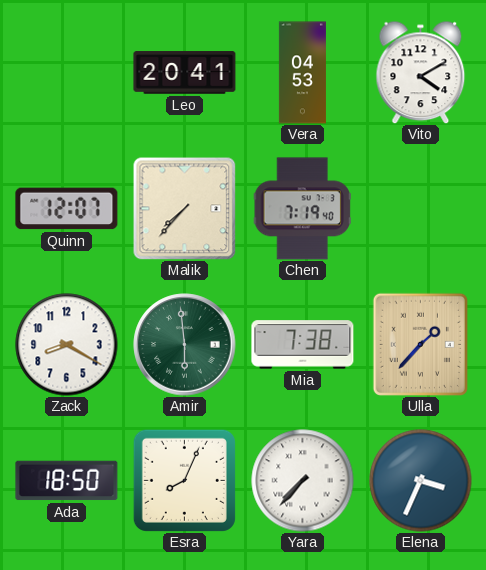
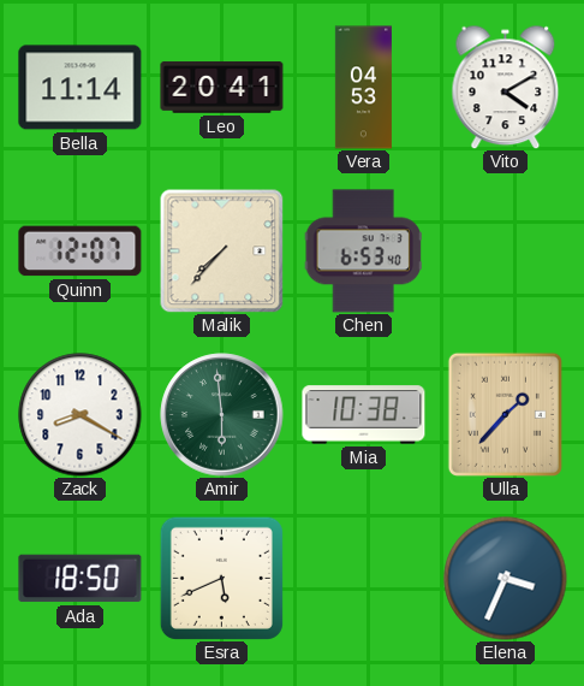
Bella: none -> 11:14
Chen: 7:19 -> 6:53
Mia: 7:38 -> 10:38
Esra: 8:04 -> 5:41
Yara: 7:37 -> none
